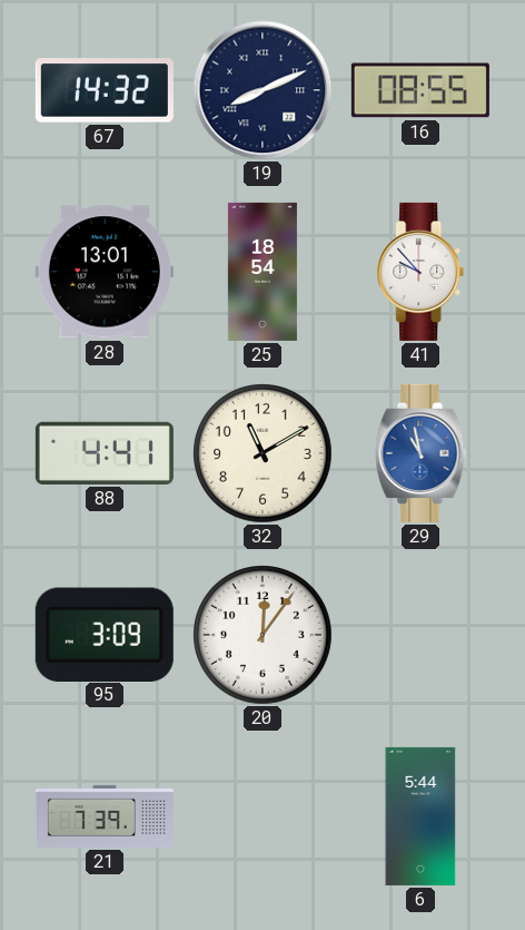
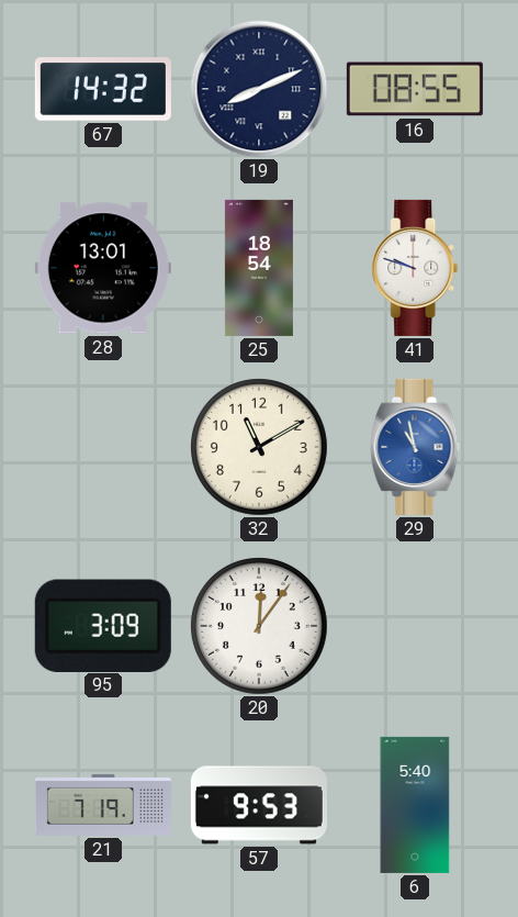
41: 9:53 -> 9:48
88: 4:41 -> none
21: 7:39 -> 7:19
57: none -> 9:53
6: 5:44 -> 5:40
